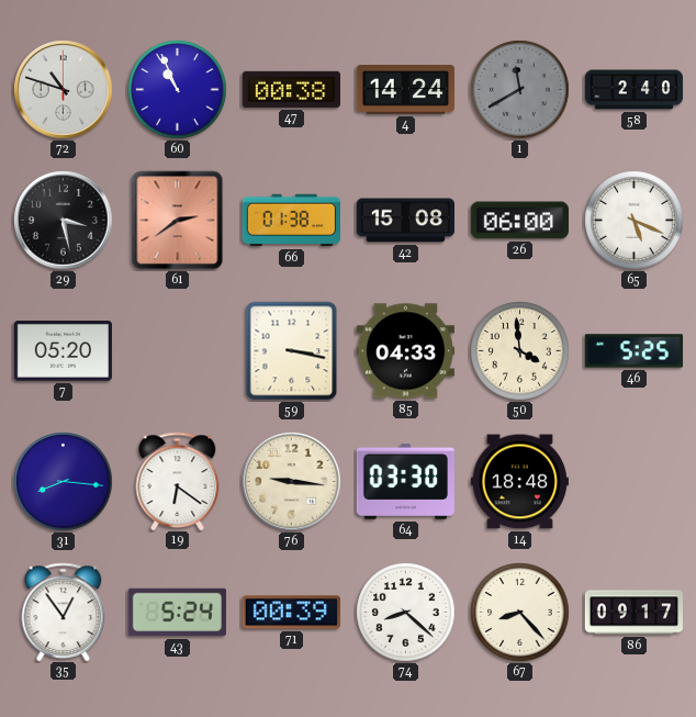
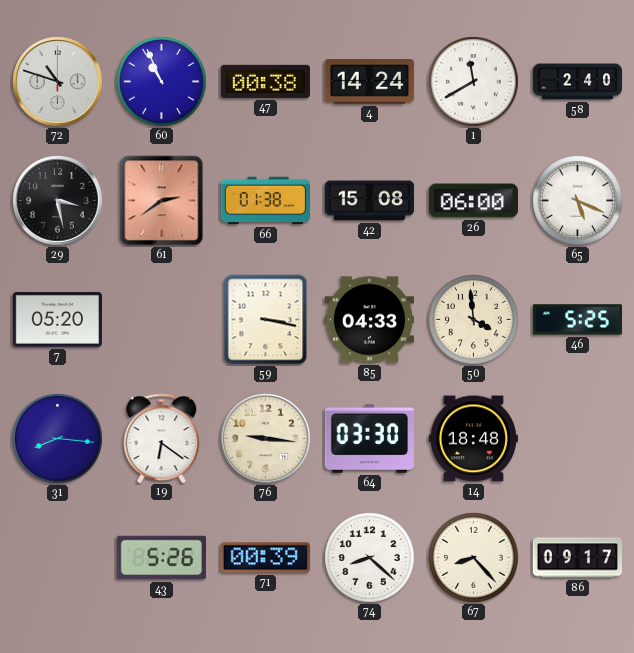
1 dial: grey -> white
35: 12:54 -> none
43: 5:24 -> 5:26
